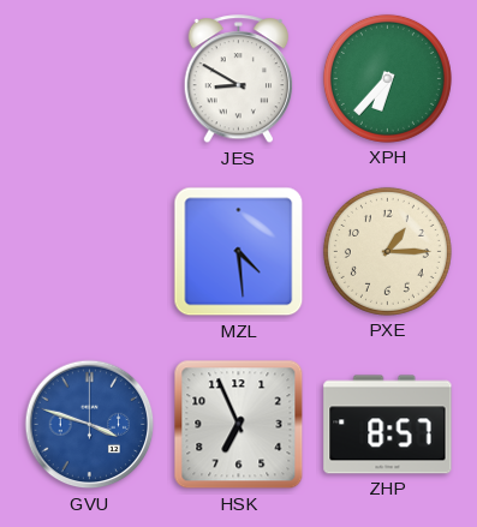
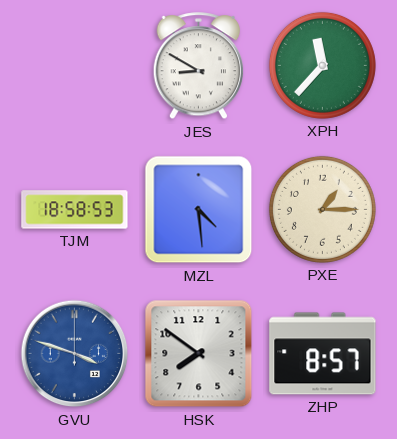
XPH: 6:37 -> 11:37
TJM: none -> 18:58
HSK: 6:56 -> 7:51
